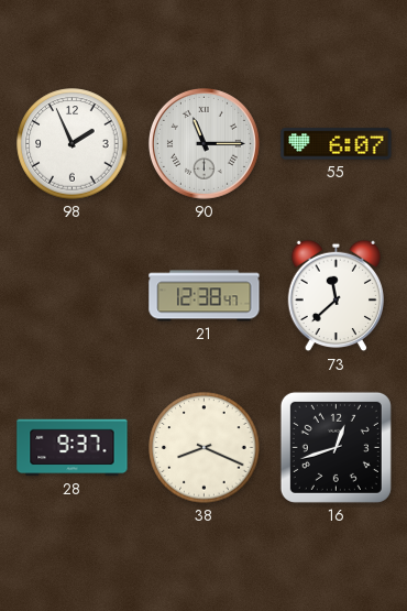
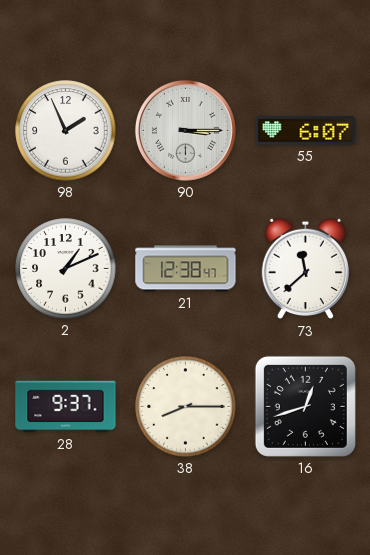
90: 11:15 -> 3:15
2: none -> 1:11
38: 8:19 -> 8:15
